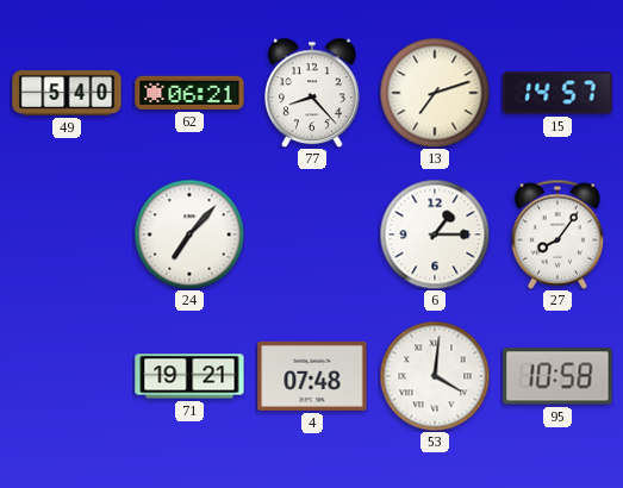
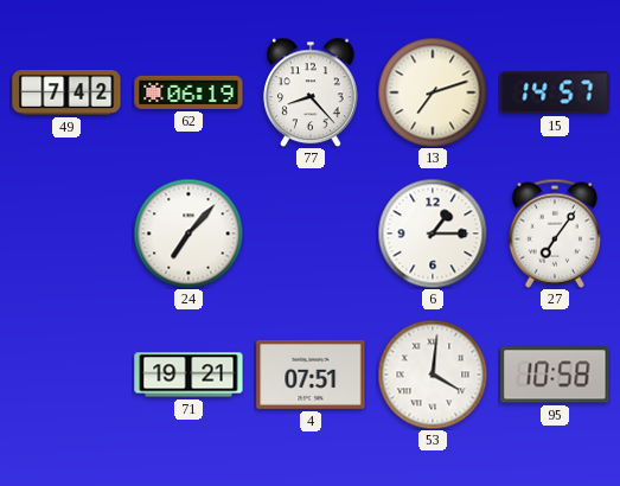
49: 5:40 -> 7:42
62: 06:21 -> 06:19
27: 8:06 -> 7:06
4: 07:48 -> 07:51
